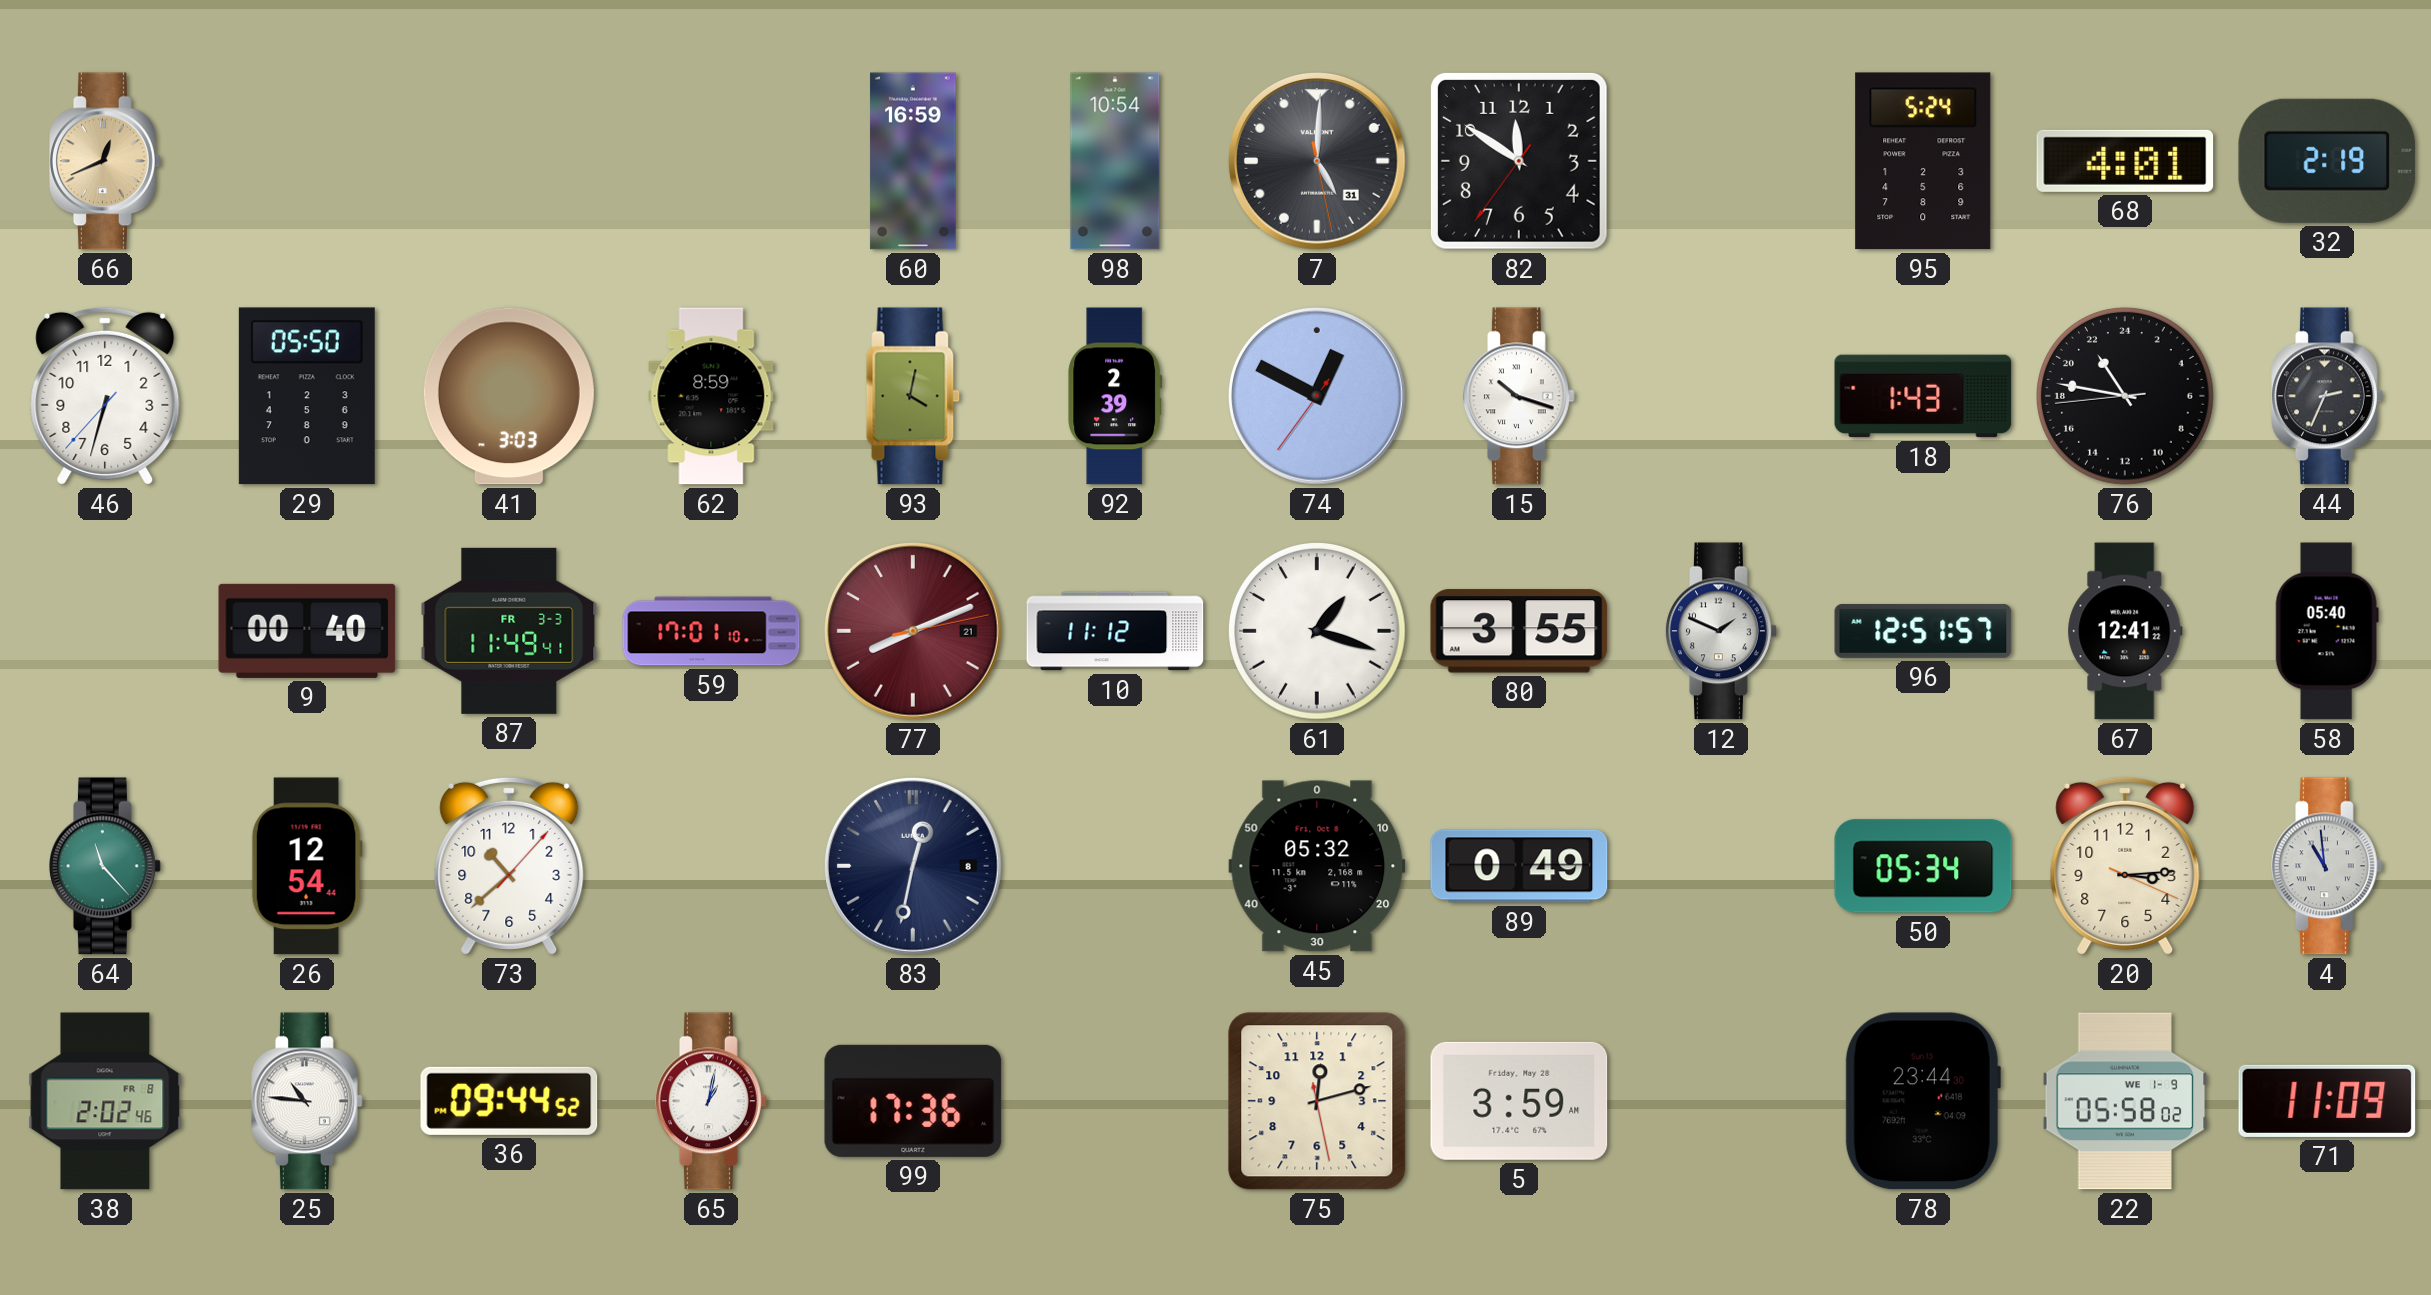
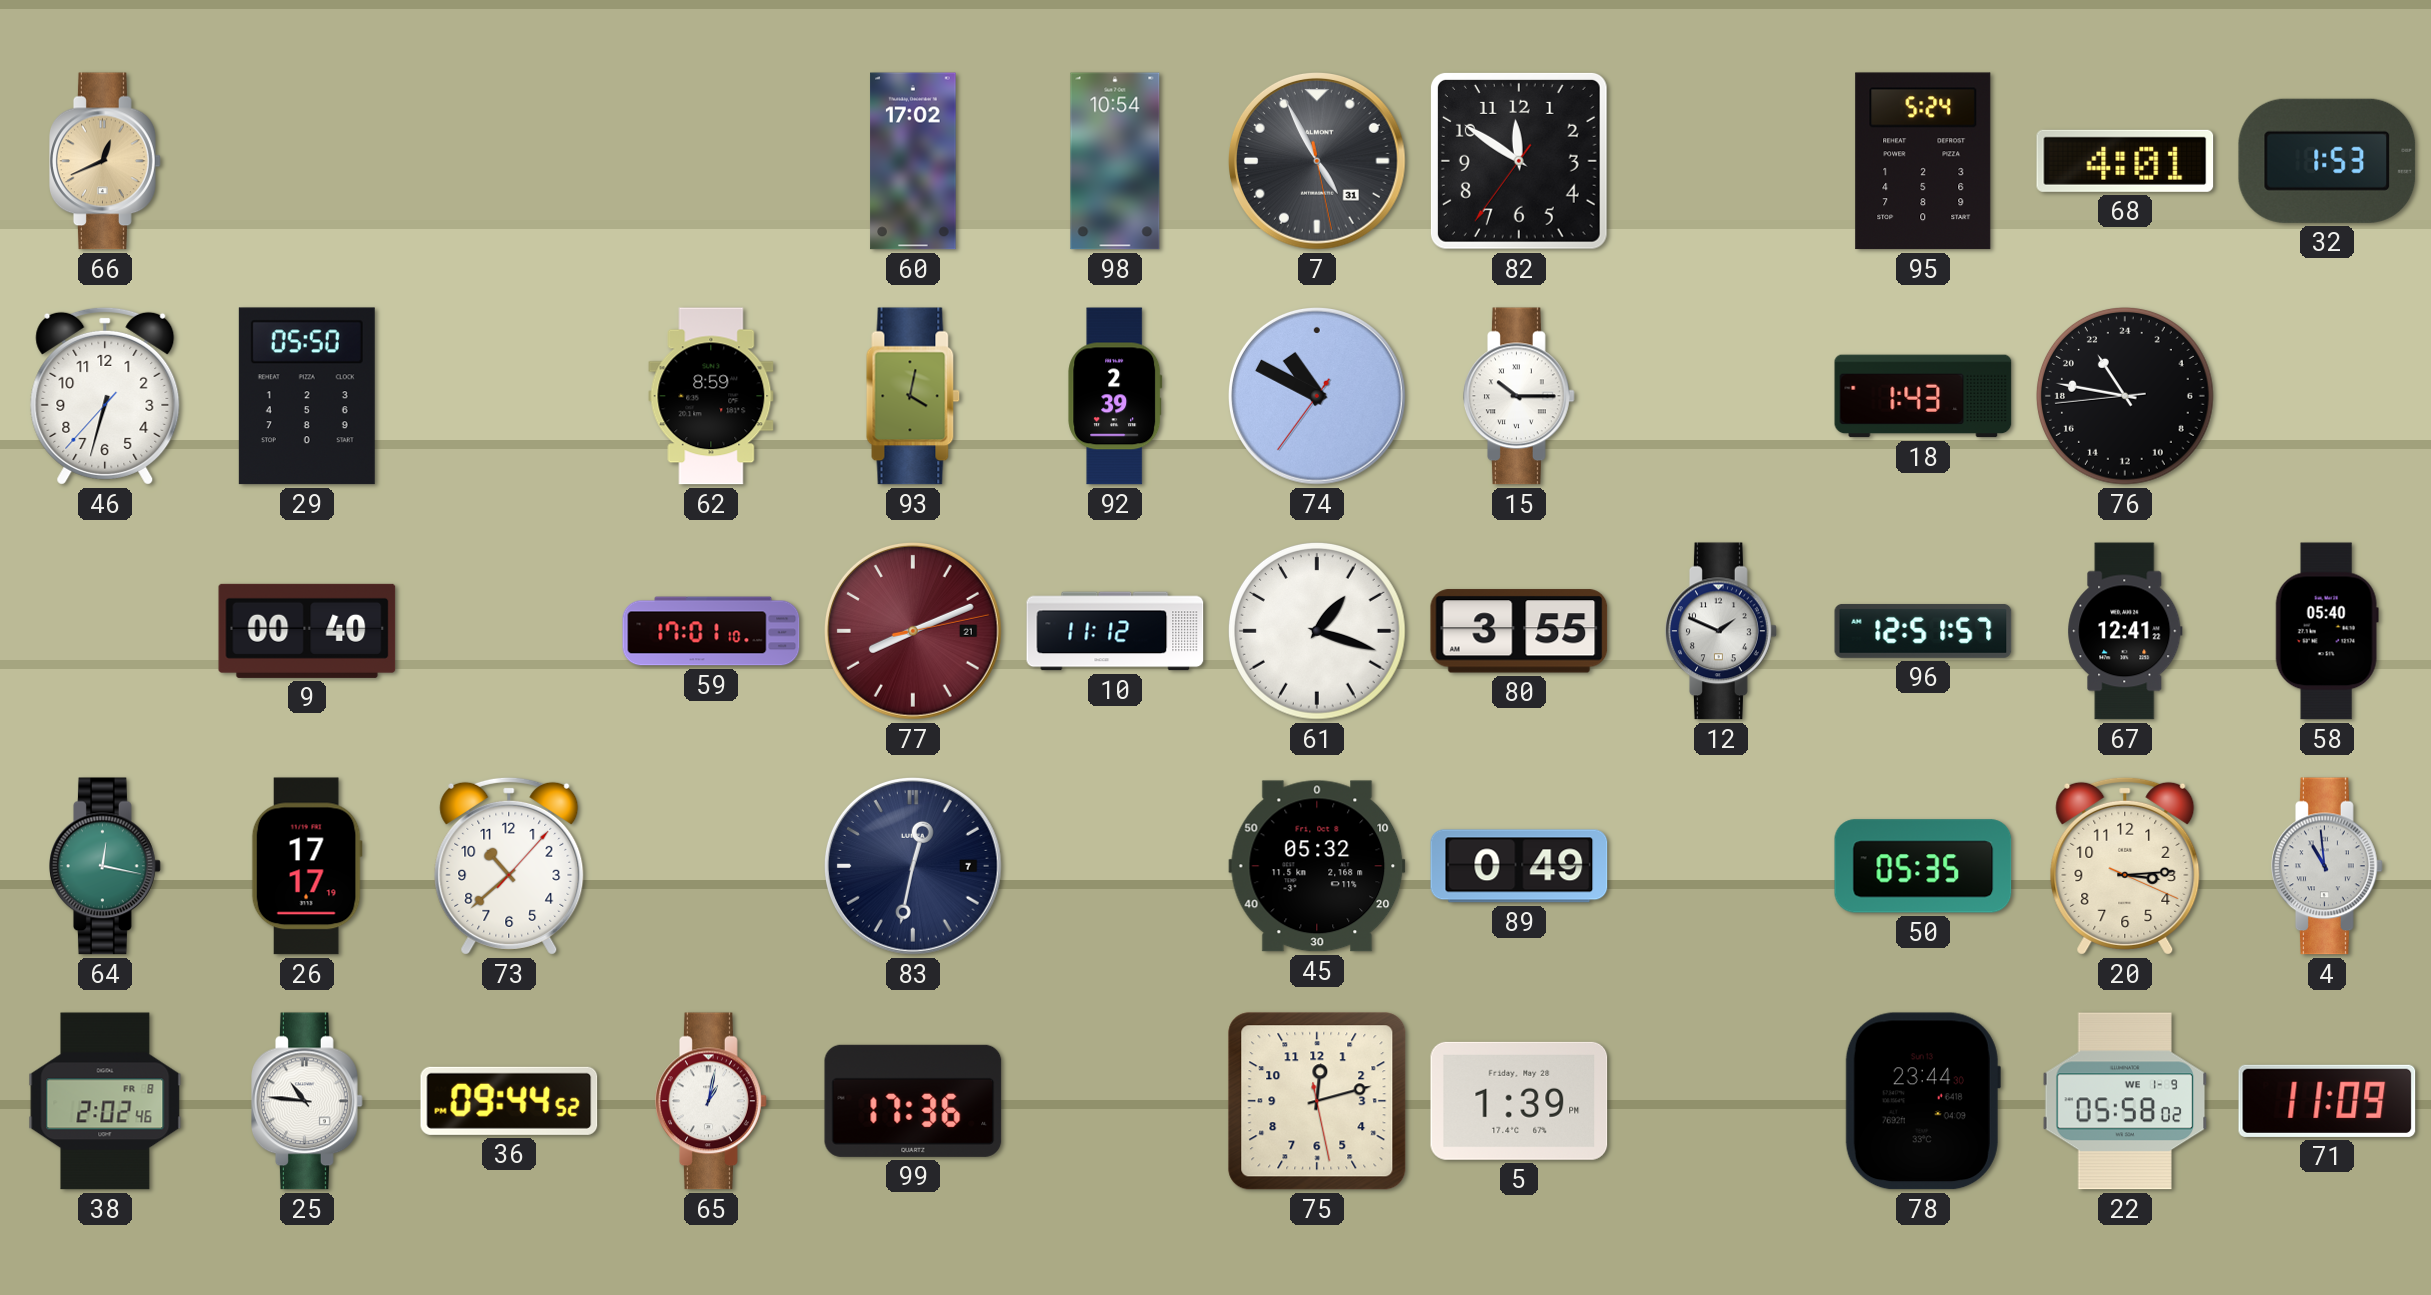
60: 16:59 -> 17:02
7: 5:00 -> 4:55
32: 2:19 -> 1:53
41: 3:03 -> none
74: 12:49 -> 10:49
15: 10:18 -> 10:15
44: 2:34 -> none
87: 11:49 -> none
64: 11:23 -> 12:17
26: 12:54 -> 17:17
83 date: 8 -> 7
50: 05:34 -> 05:35
5: 3:59 -> 1:39
